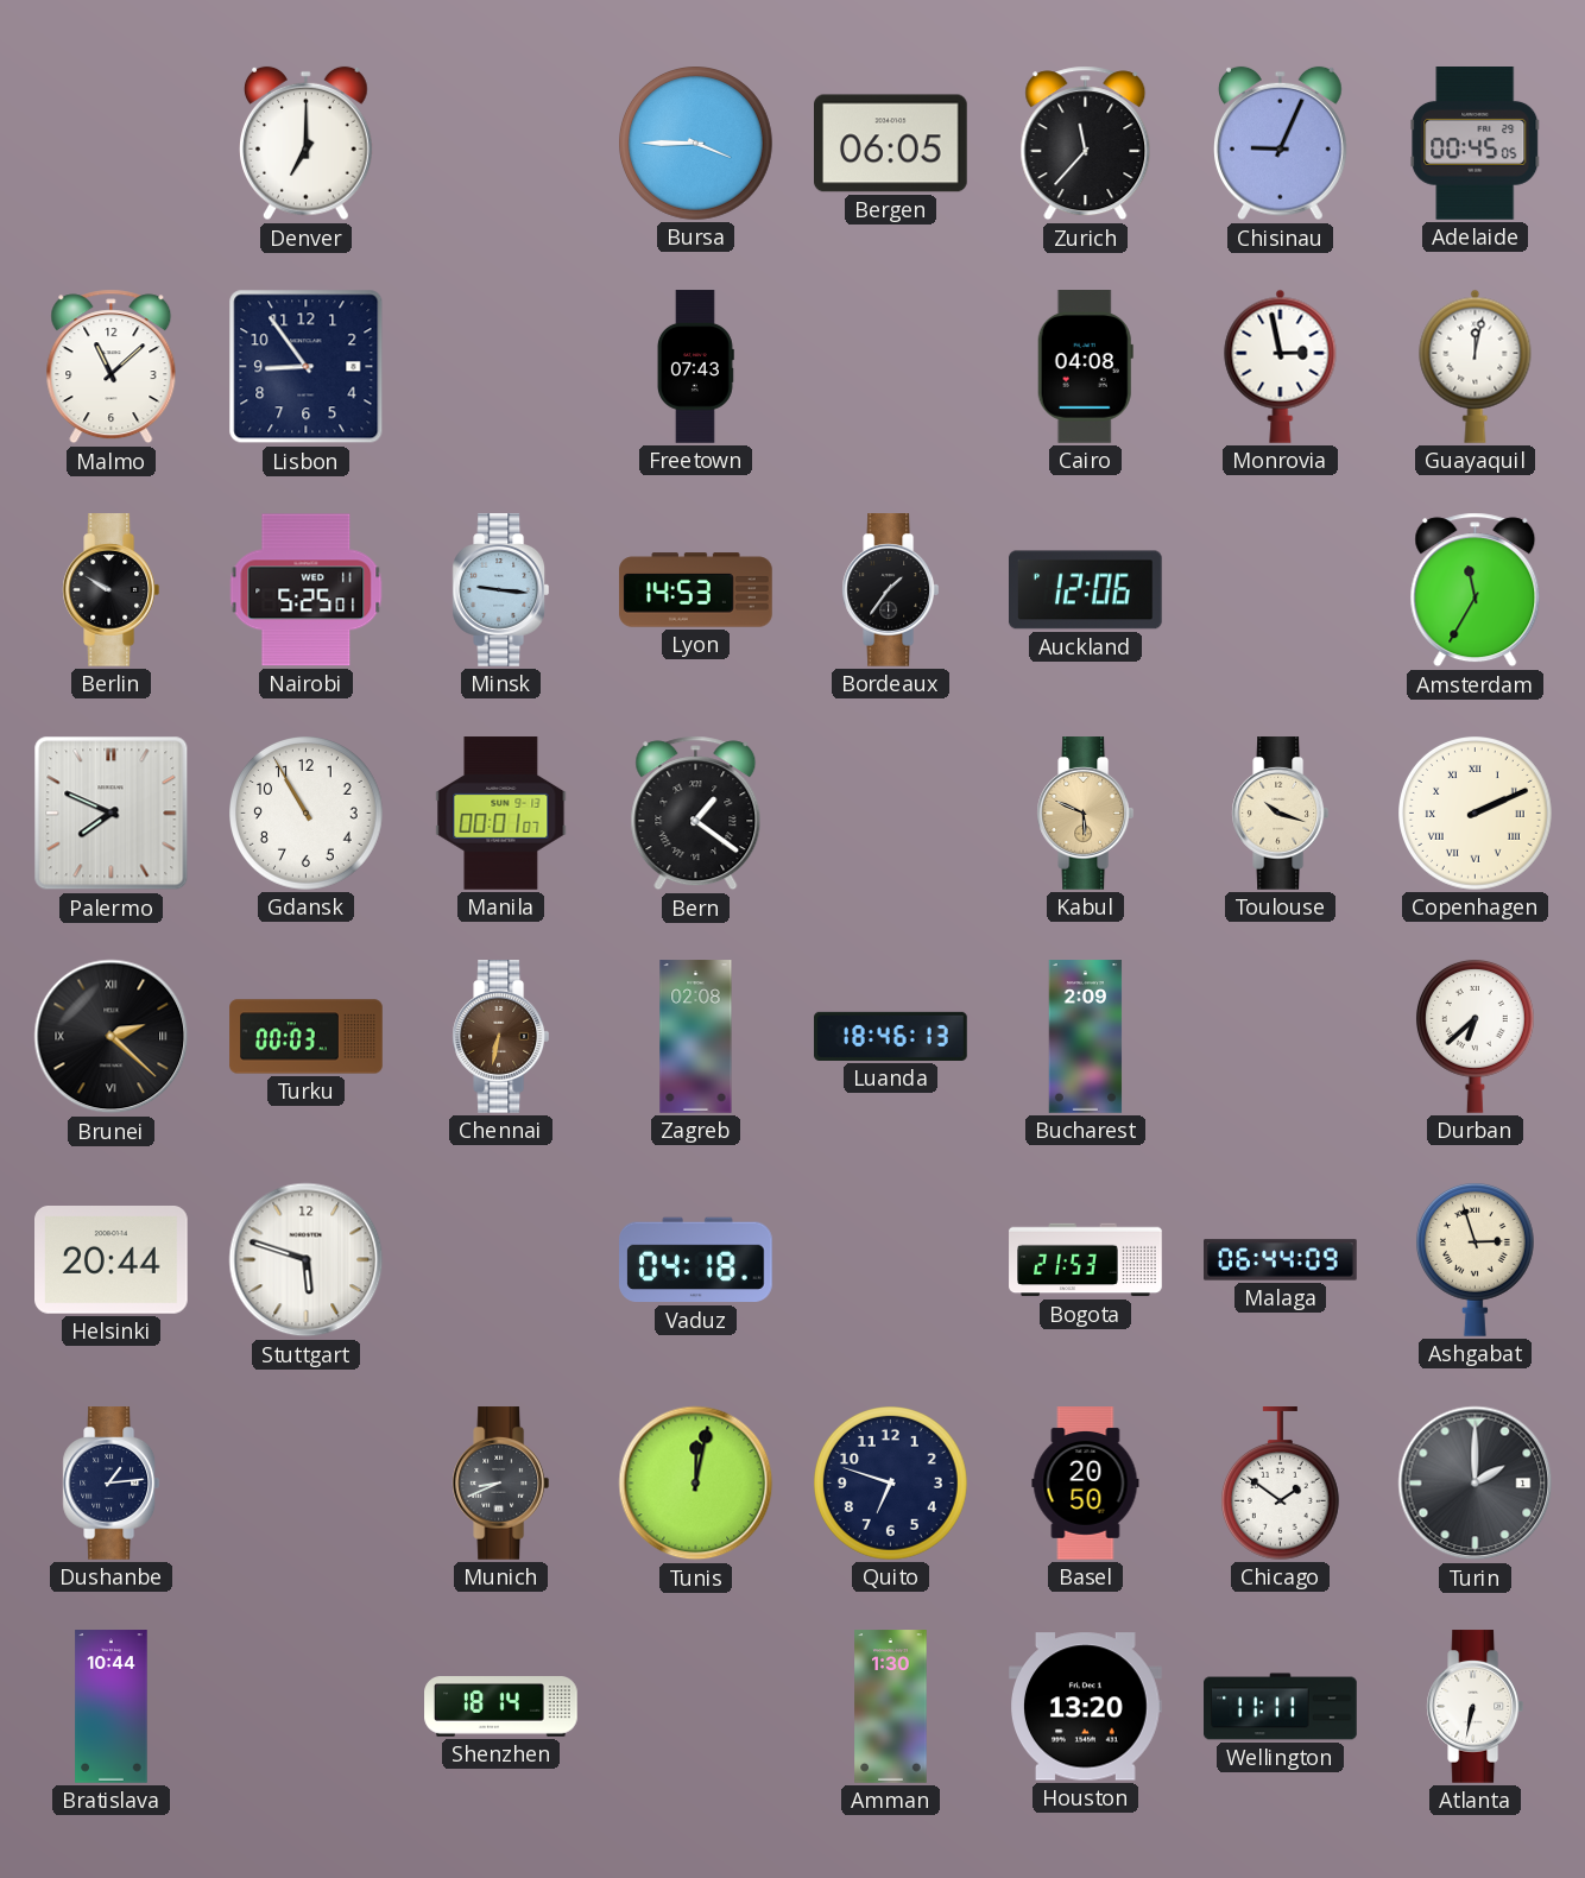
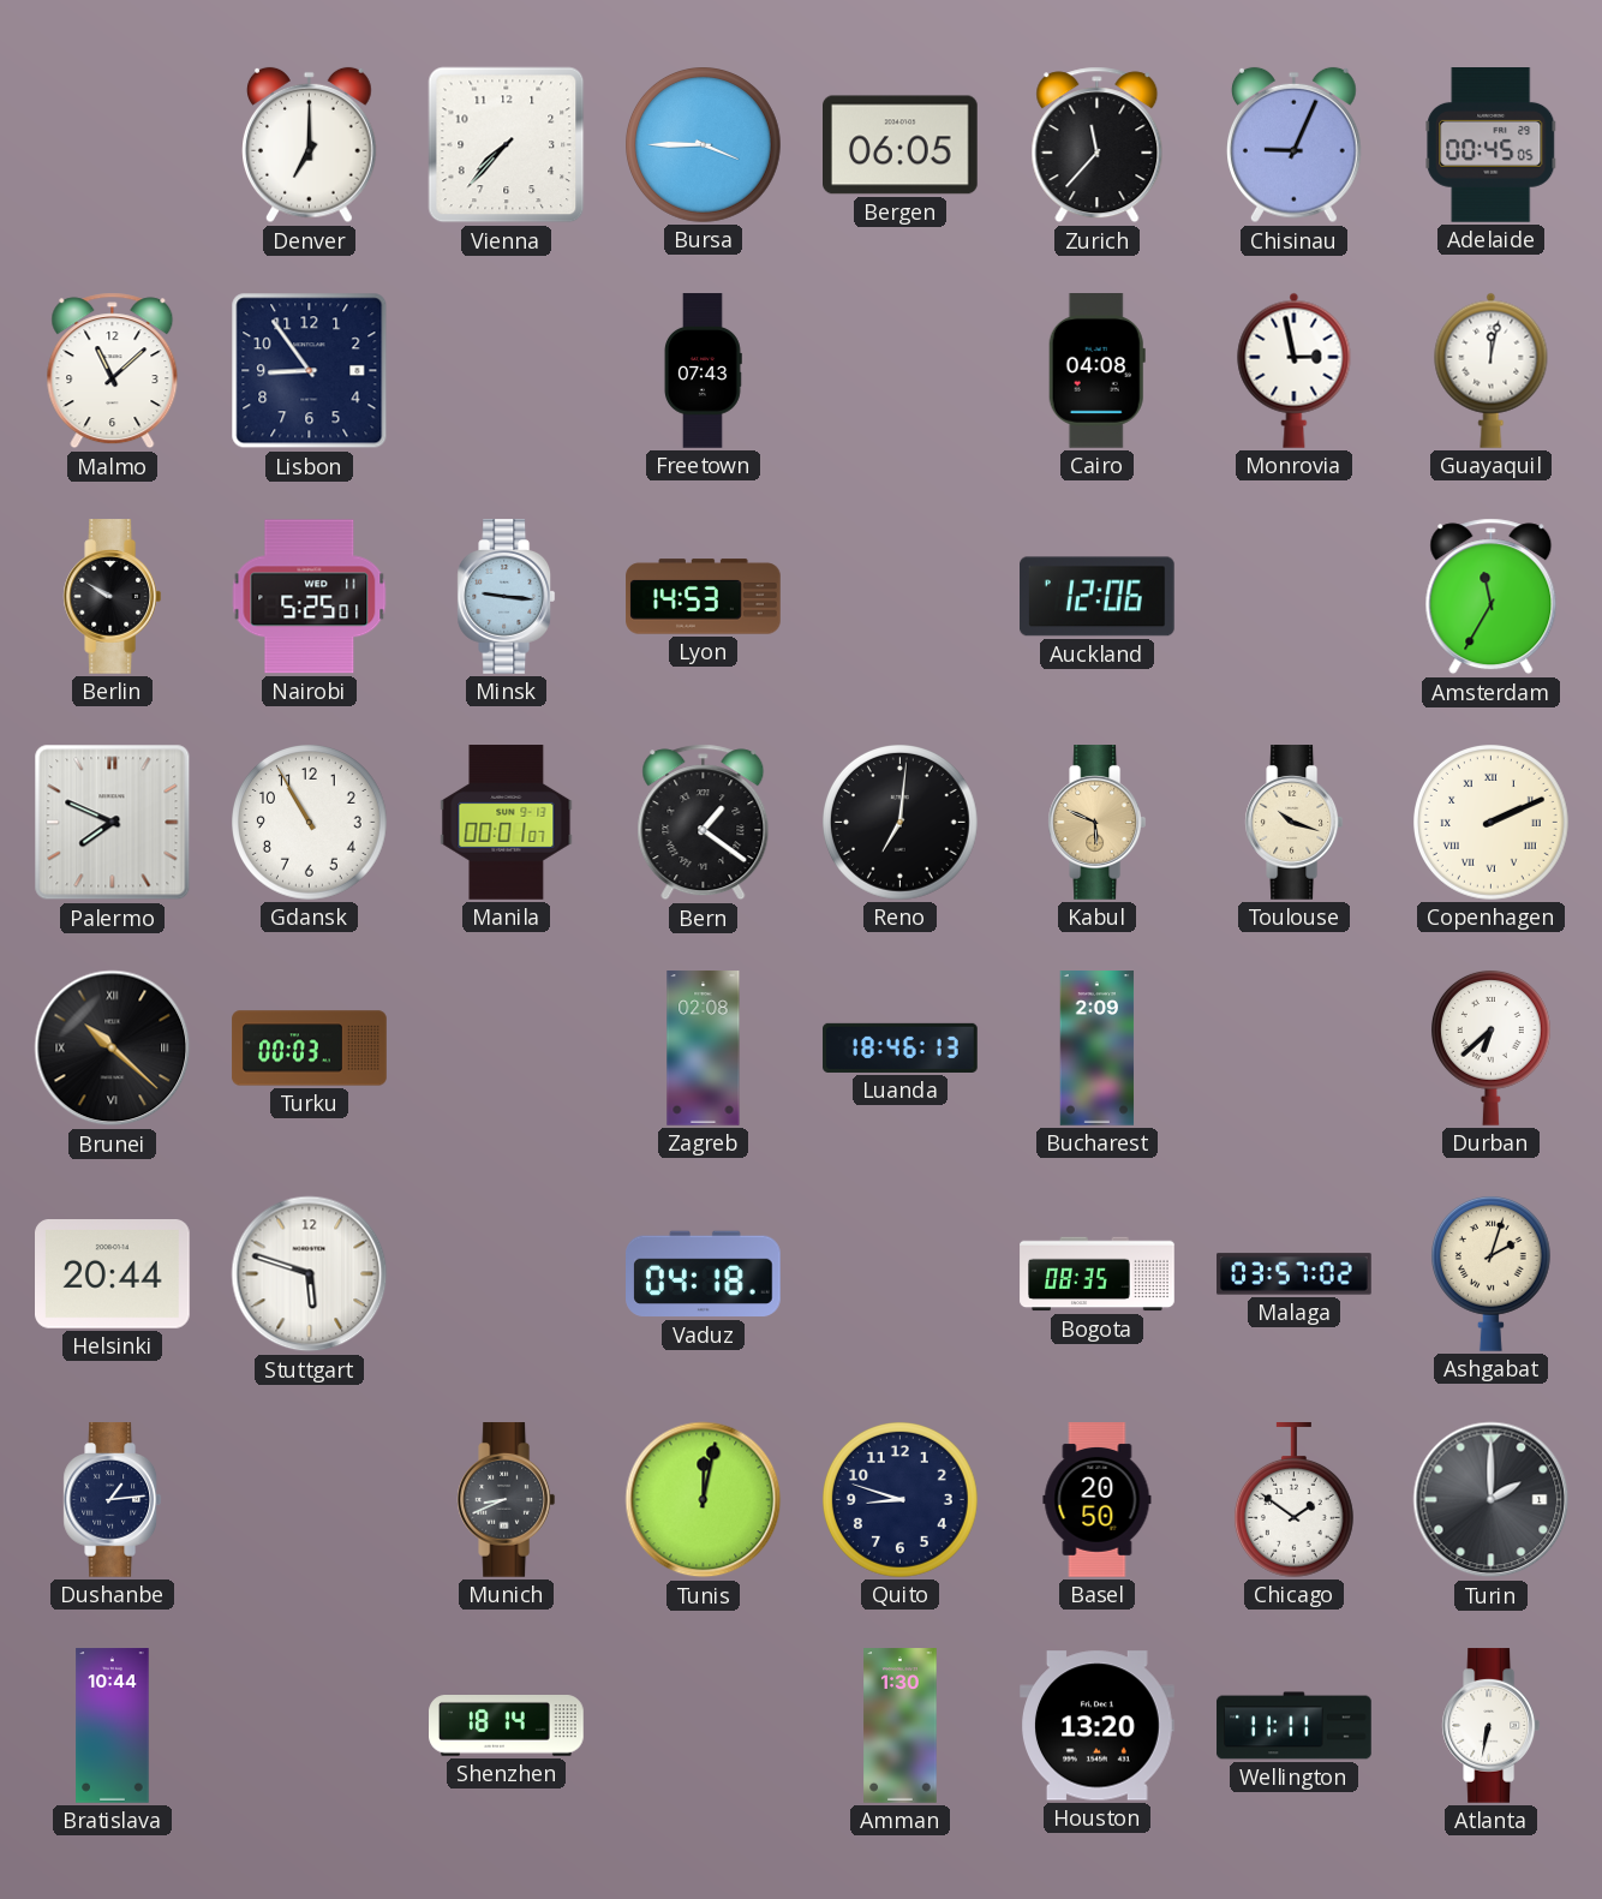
Vienna: none -> 7:37
Bordeaux: 1:36 -> none
Reno: none -> 7:01
Brunei: 2:22 -> 10:22
Chennai: 6:32 -> none
Bogota: 21:53 -> 08:35
Malaga: 06:44 -> 03:57
Ashgabat: 2:57 -> 2:03
Quito: 6:48 -> 8:48
